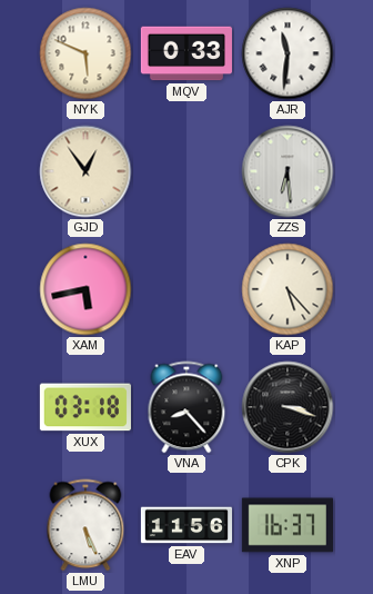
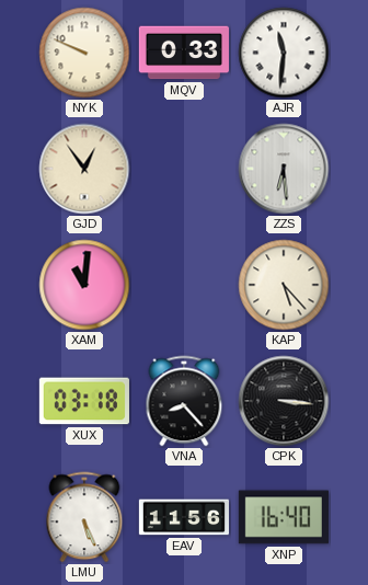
NYK: 5:49 -> 9:49
XAM: 5:43 -> 11:01
CPK: 3:18 -> 3:16
XNP: 16:37 -> 16:40
